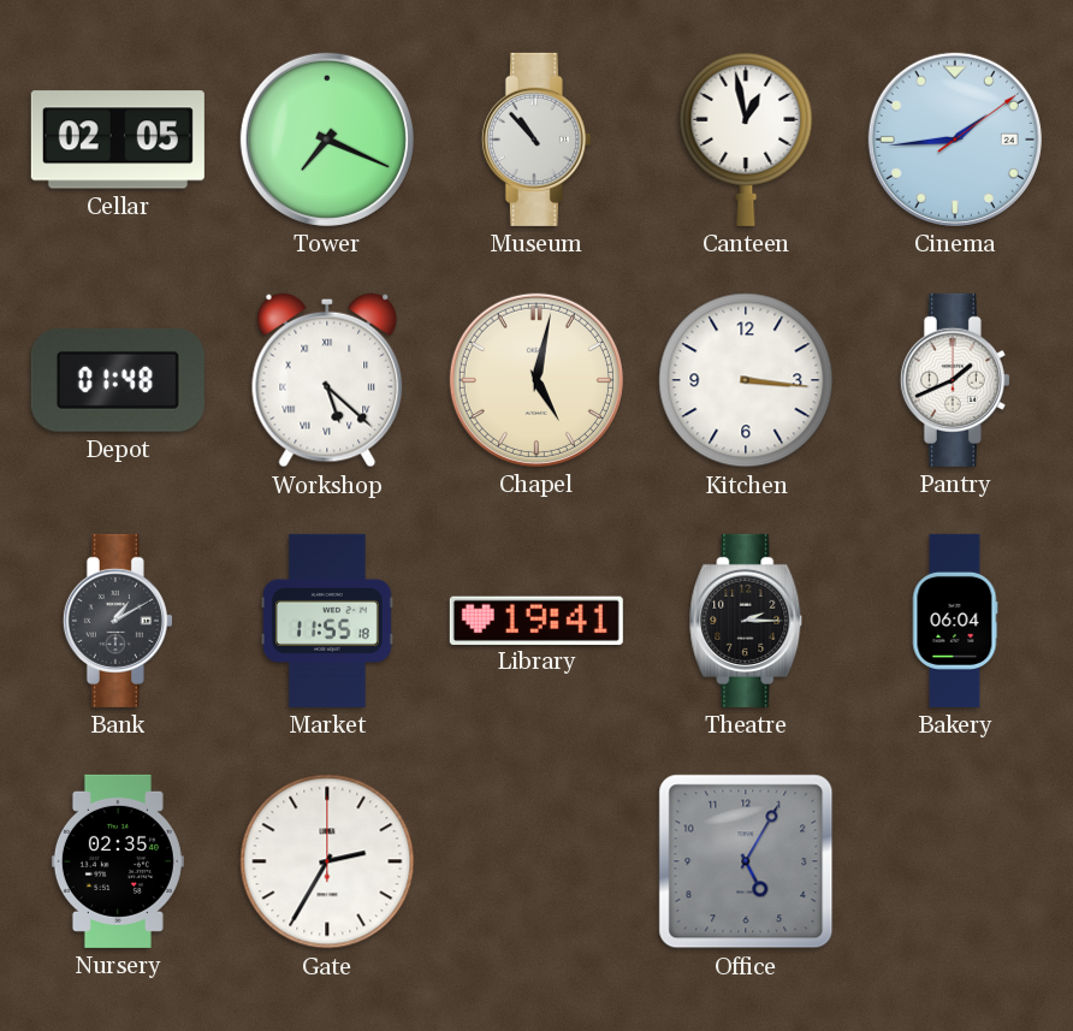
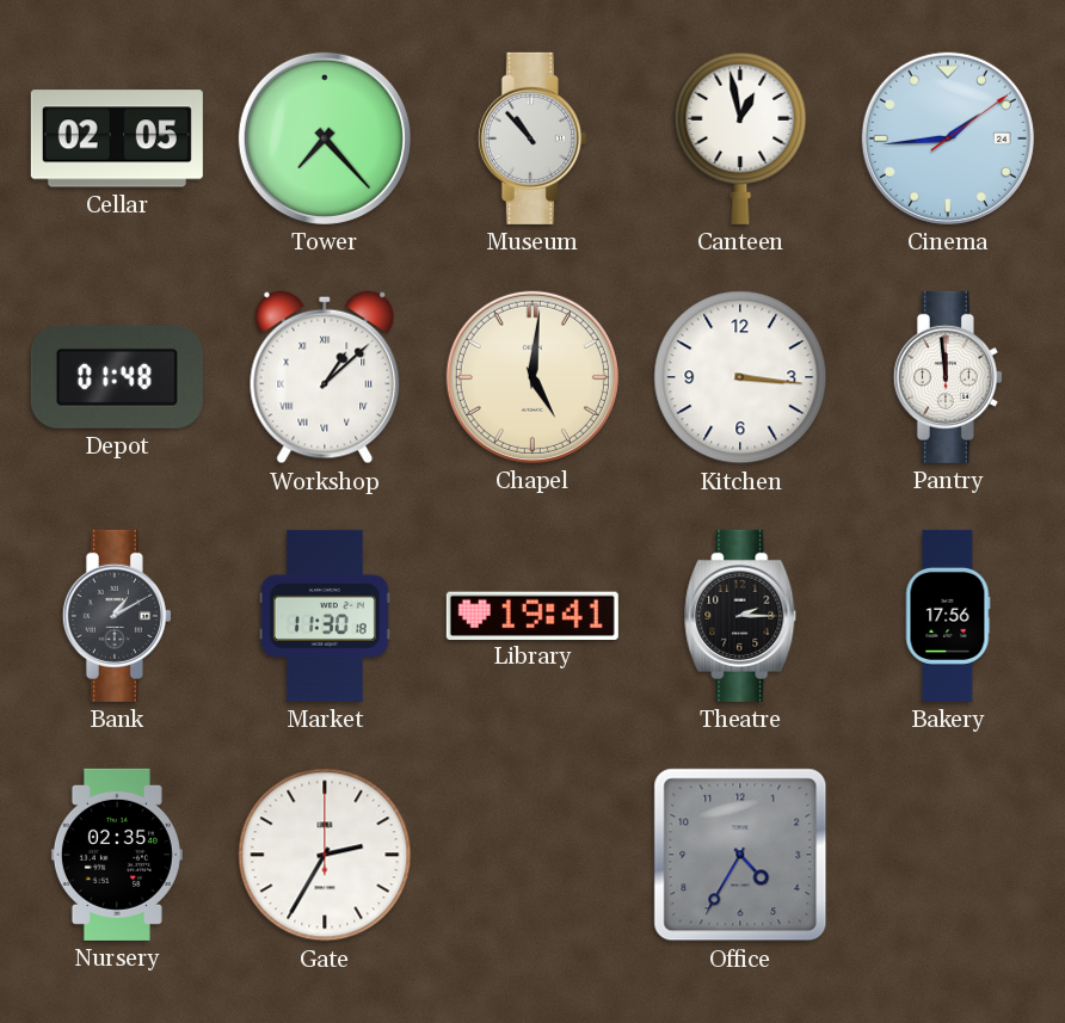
Tower: 7:19 -> 7:23
Workshop: 5:22 -> 1:08
Chapel: 5:02 -> 5:01
Pantry: 1:41 -> 11:59
Market: 11:55 -> 11:30
Bakery: 06:04 -> 17:56
Office: 5:05 -> 4:35
